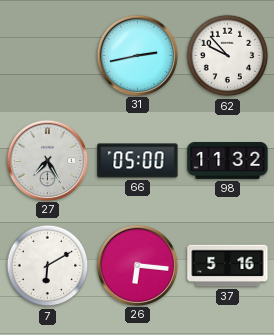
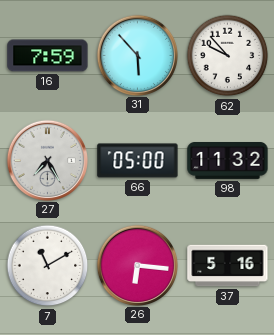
16: none -> 7:59
31: 2:43 -> 5:53
7: 6:10 -> 11:10
